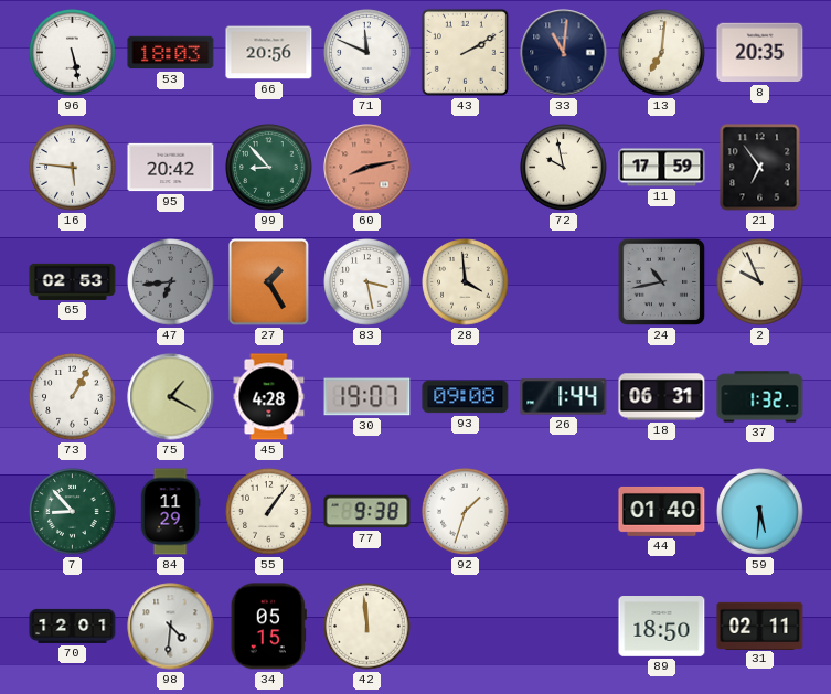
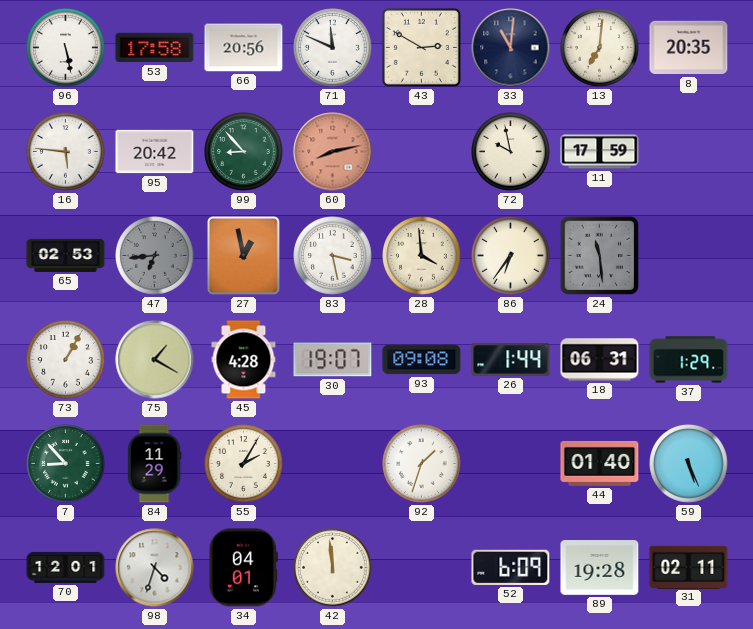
53: 18:03 -> 17:58
43: 2:10 -> 2:50
21: 6:54 -> none
27: 1:25 -> 12:58
86: none -> 6:36
24: 10:43 -> 11:29
2: 9:56 -> none
37: 1:32 -> 1:29
55: 1:06 -> 2:05
77: 9:38 -> none
59: 5:31 -> 5:26
98: 4:31 -> 4:33
34: 05:15 -> 04:01
52: none -> 6:09
89: 18:50 -> 19:28
